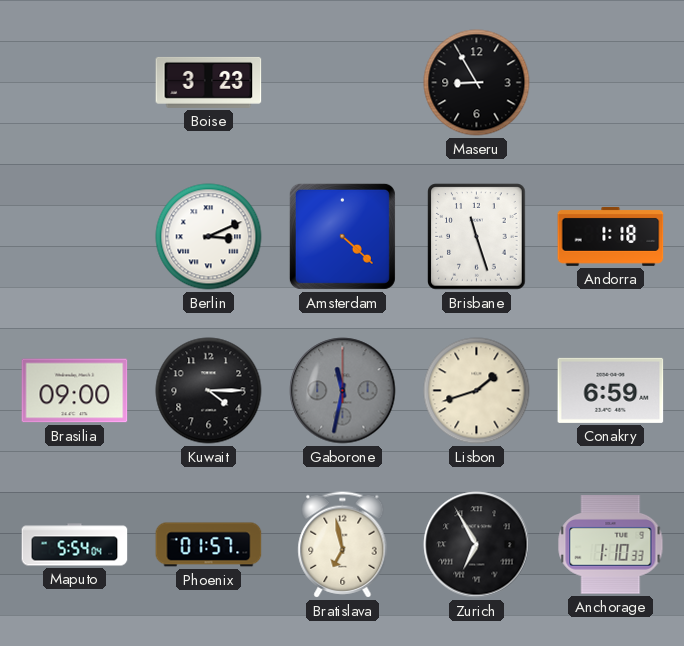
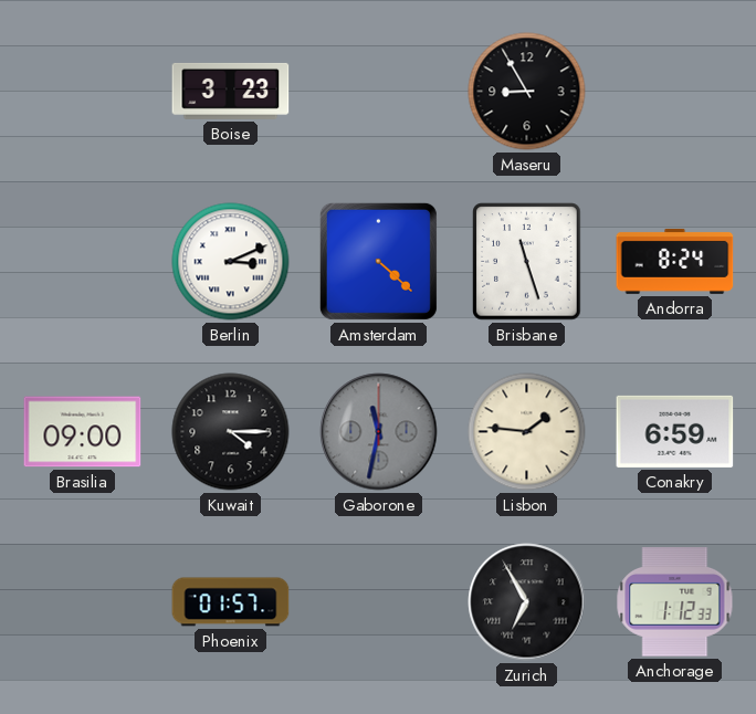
Andorra: 1:18 -> 8:24
Lisbon: 1:42 -> 1:46
Maputo: 5:54 -> none
Bratislava: 6:58 -> none
Anchorage: 1:10 -> 1:12
